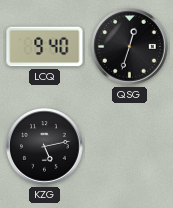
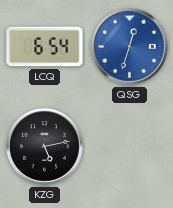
LCQ: 9:40 -> 6:54
QSG dial: black -> blue
